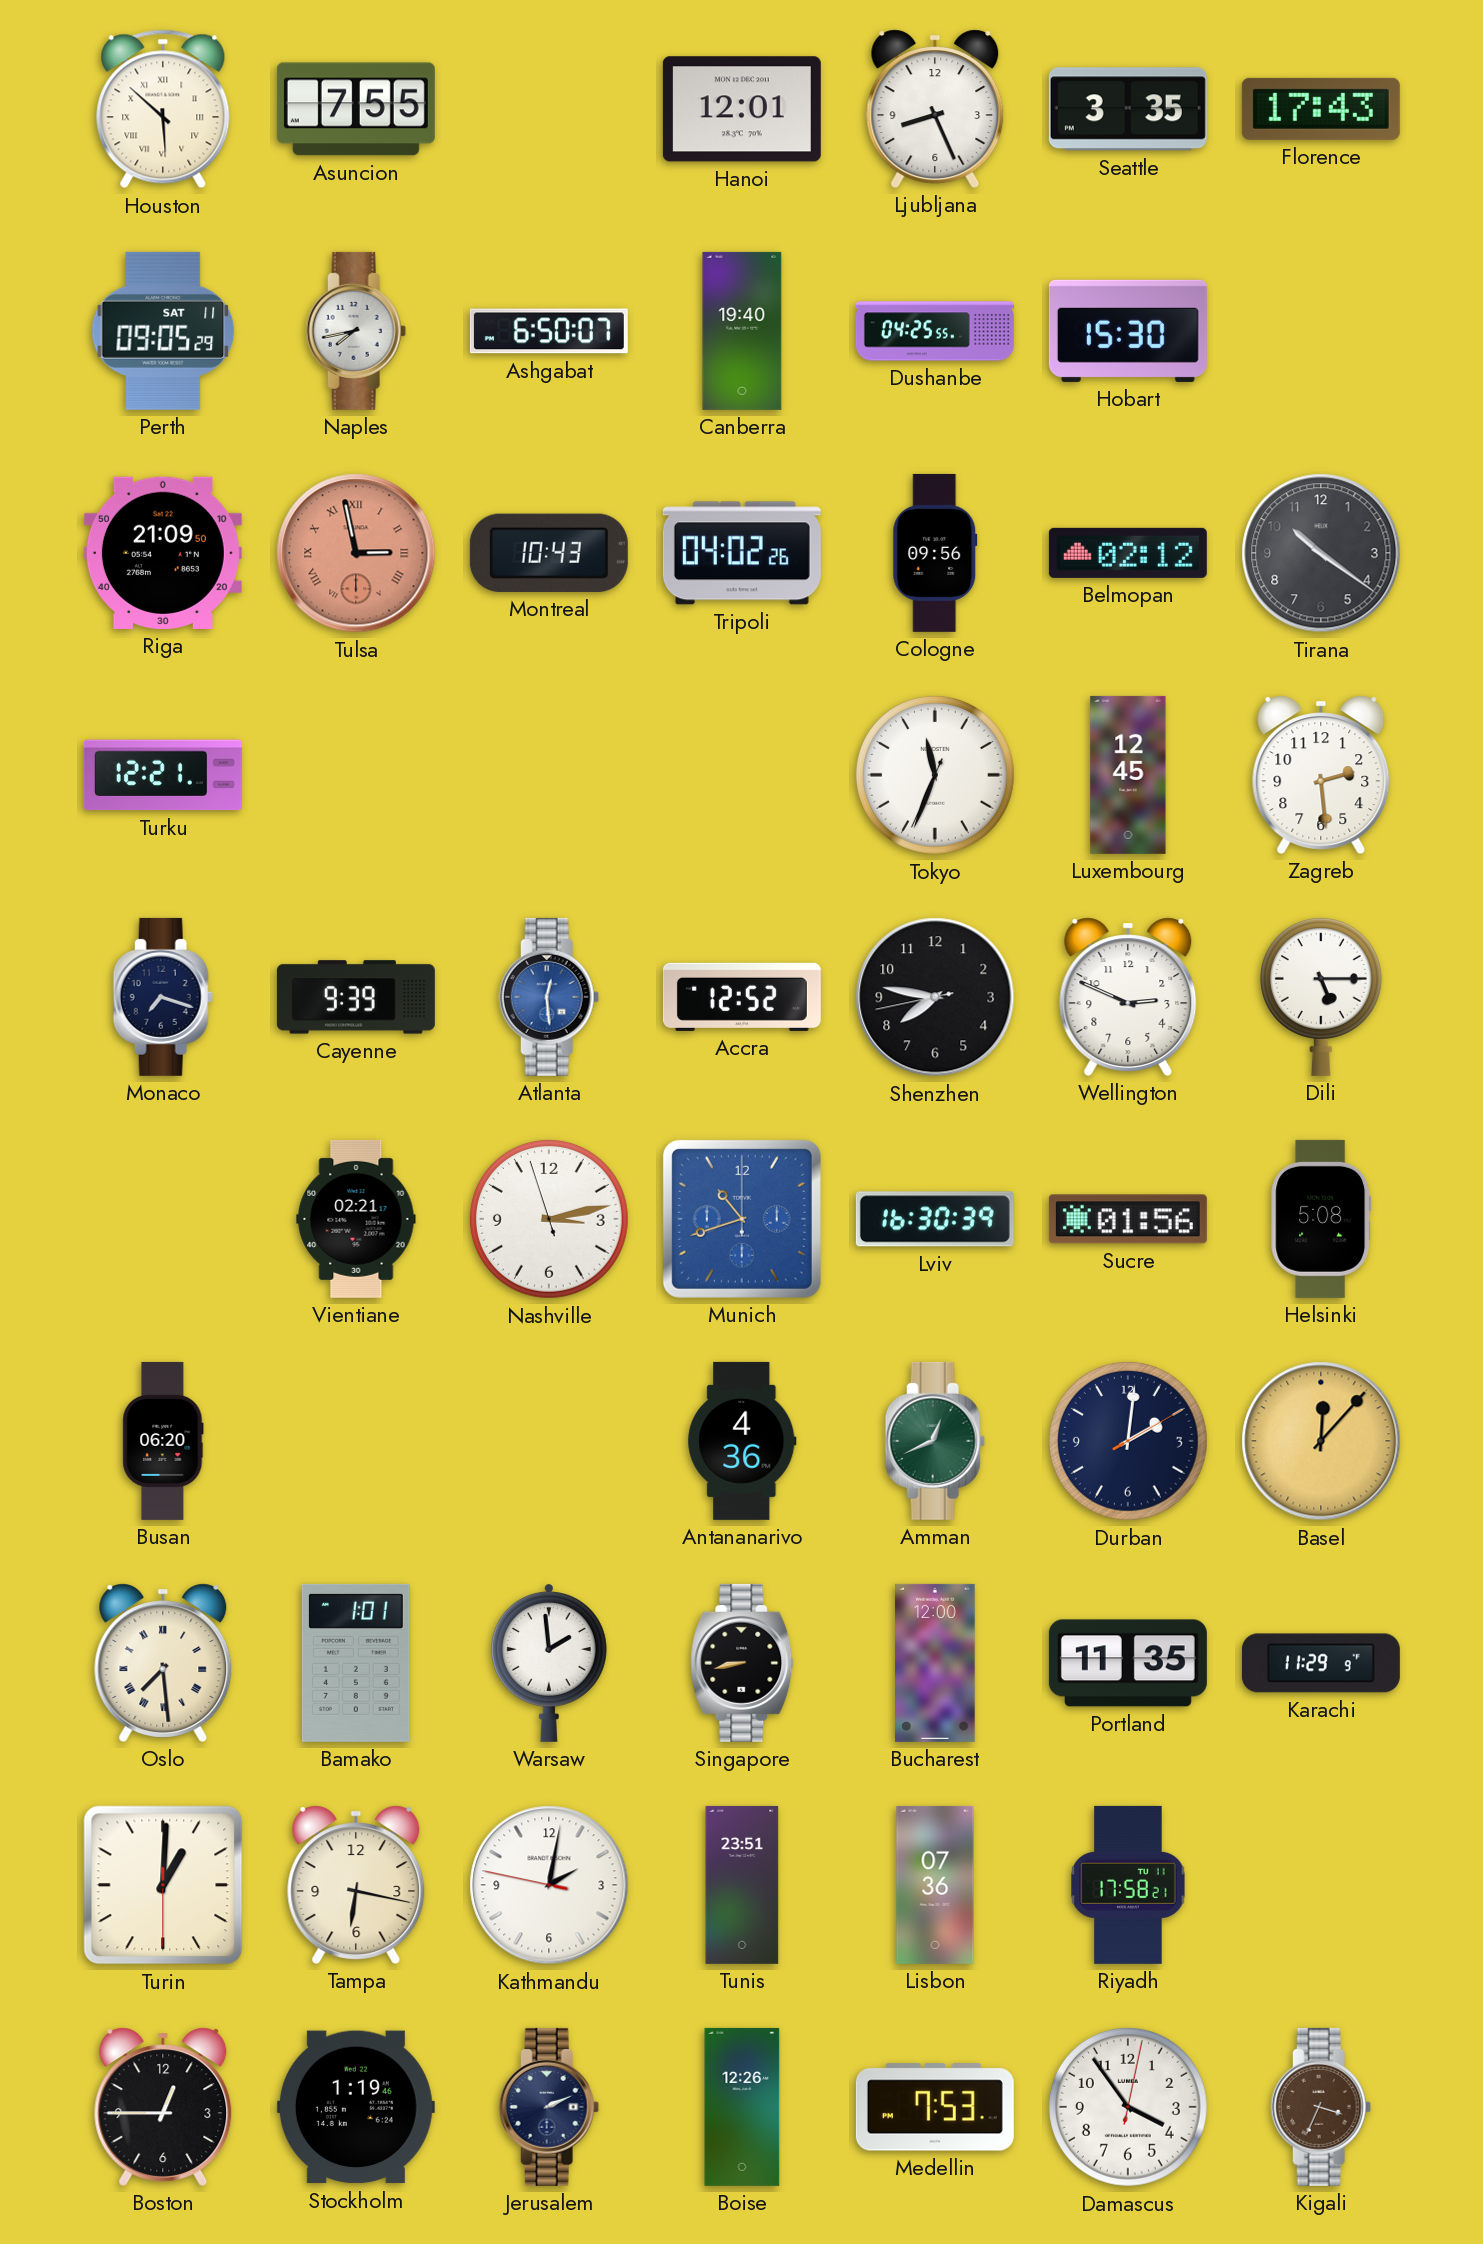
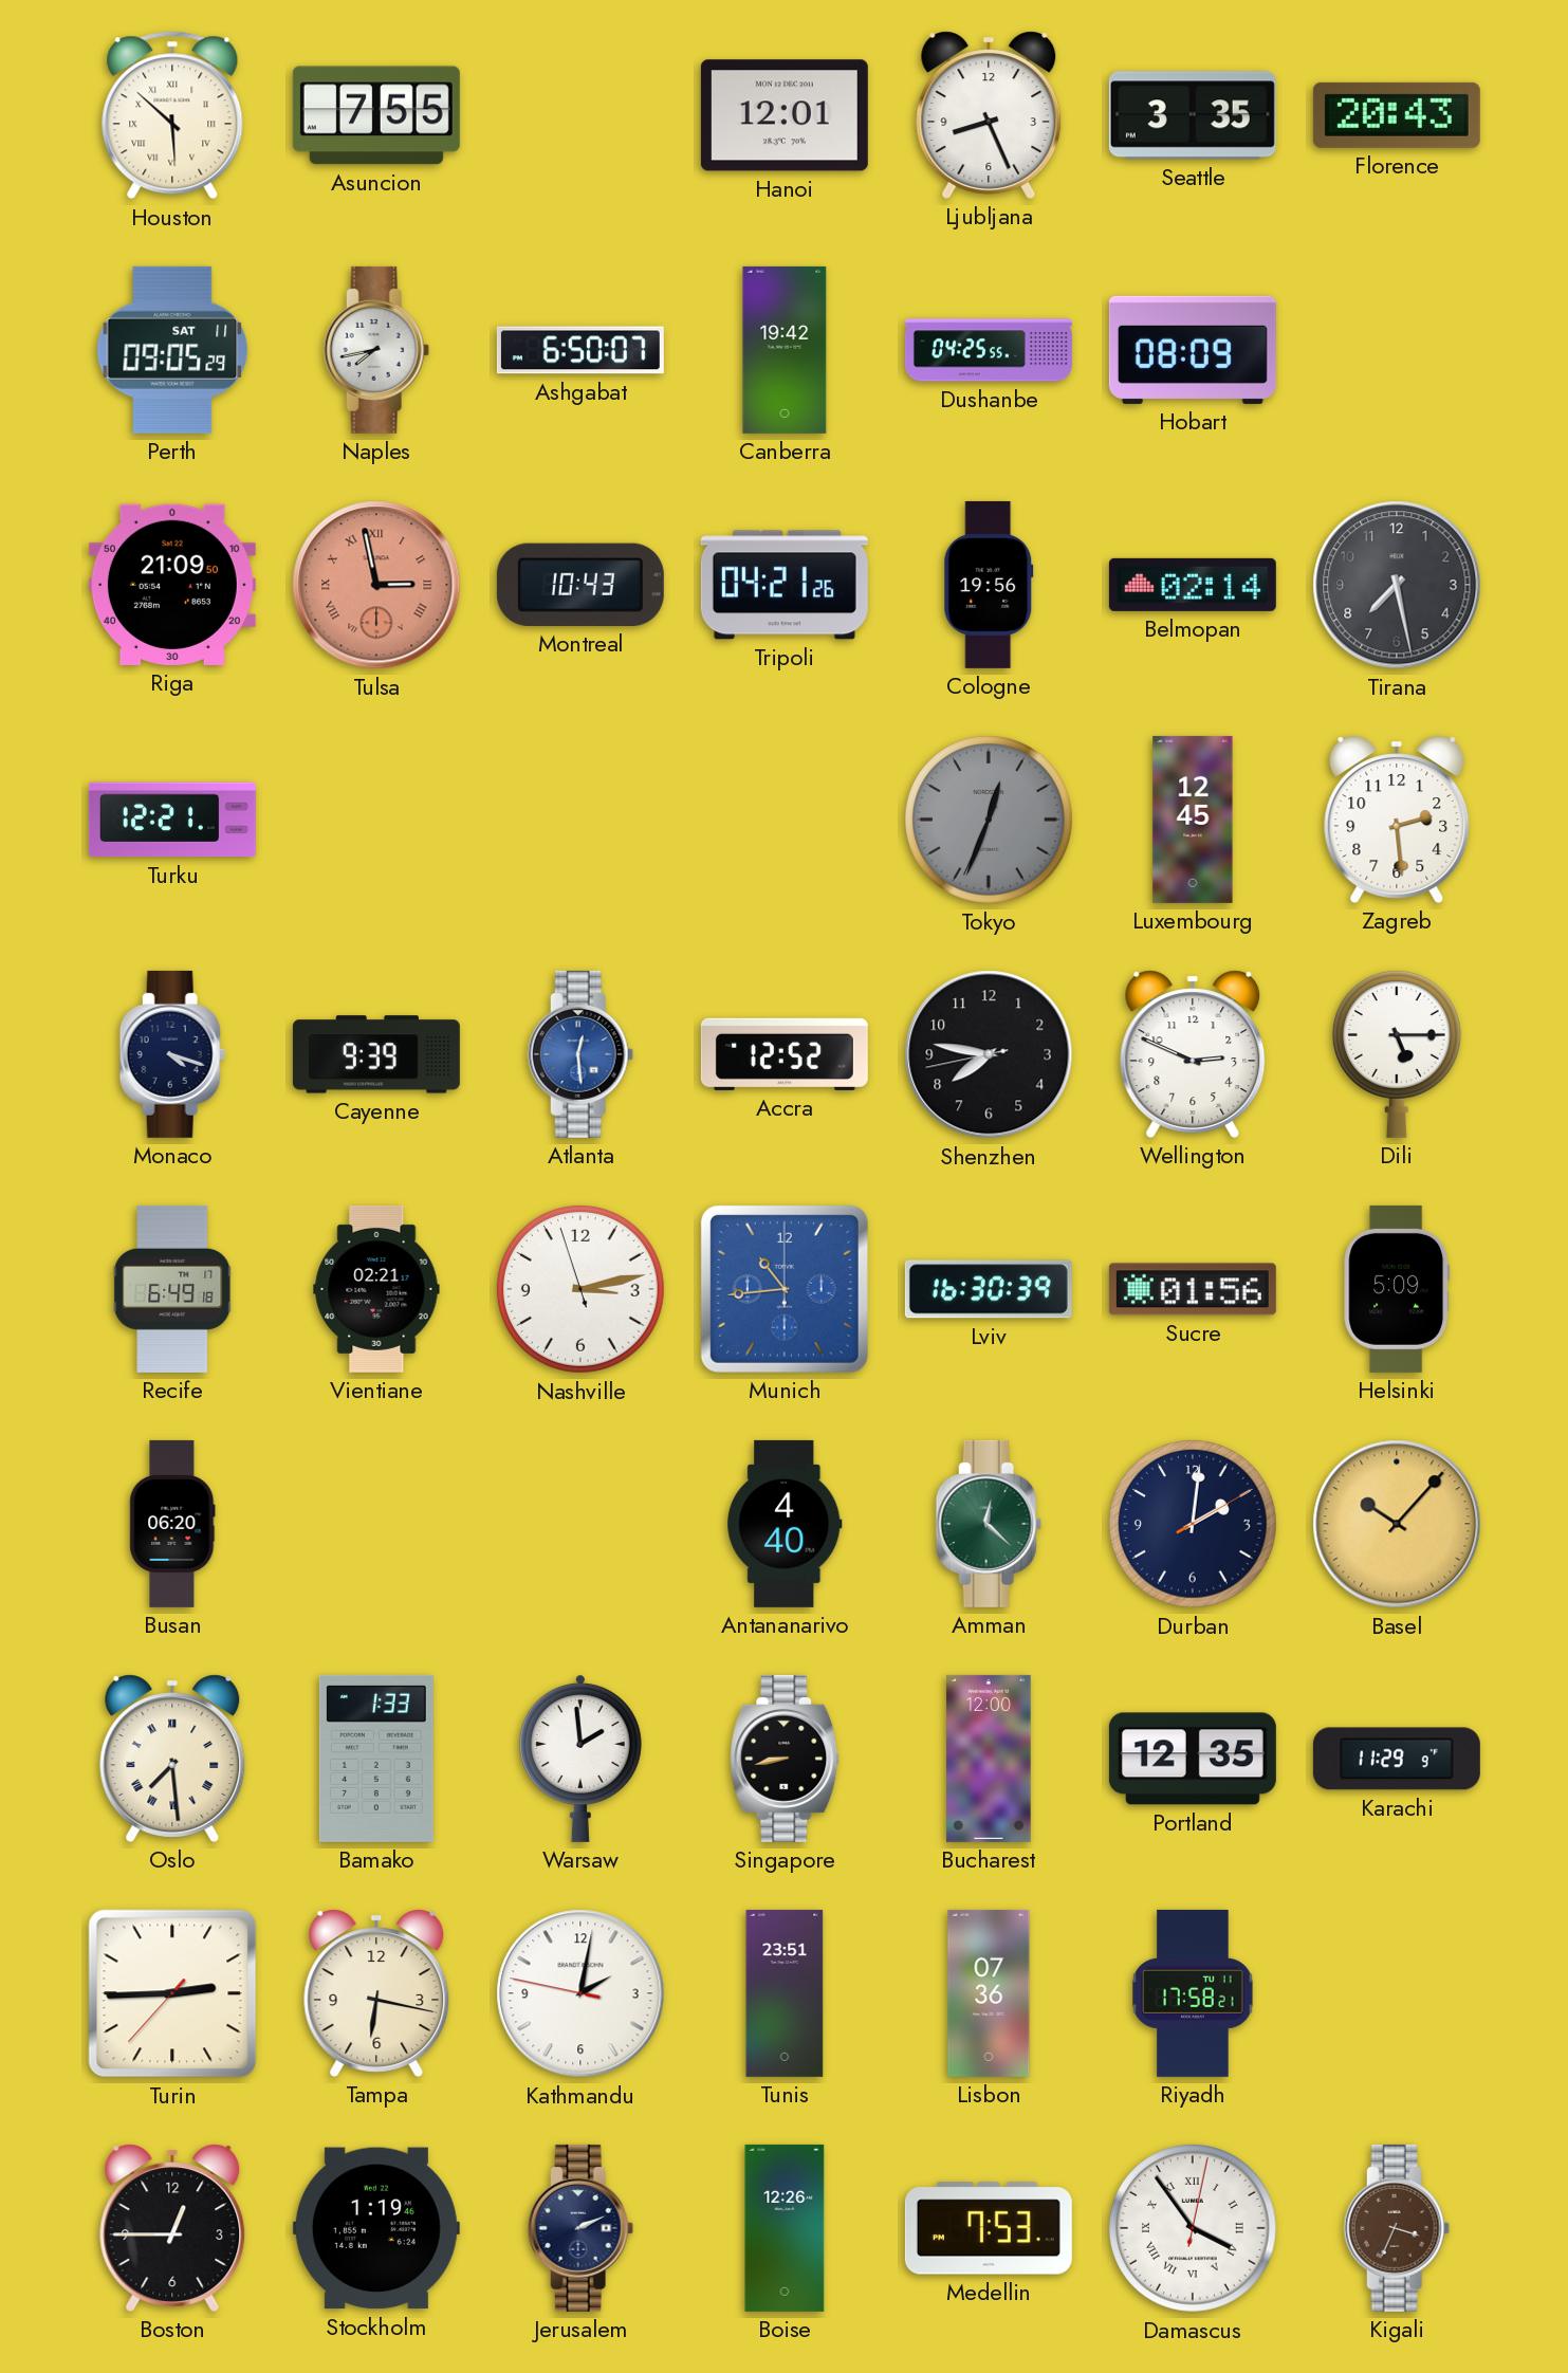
Florence: 17:43 -> 20:43
Canberra: 19:40 -> 19:42
Hobart: 15:30 -> 08:09
Tripoli: 04:02 -> 04:21
Cologne: 09:56 -> 19:56
Belmopan: 02:12 -> 02:14
Tirana: 10:21 -> 7:28
Tokyo: 11:33 -> 12:33
Tokyo dial: white -> grey
Monaco: 7:18 -> 4:18
Recife: none -> 6:49
Munich: 10:42 -> 10:44
Helsinki: 5:08 -> 5:09
Antananarivo: 4:36 -> 4:40
Amman: 12:41 -> 12:22
Basel: 12:07 -> 10:07
Bamako: 1:01 -> 1:33
Portland: 11:35 -> 12:35
Turin: 1:00 -> 2:44
Damascus numerals: Arabic -> Roman
